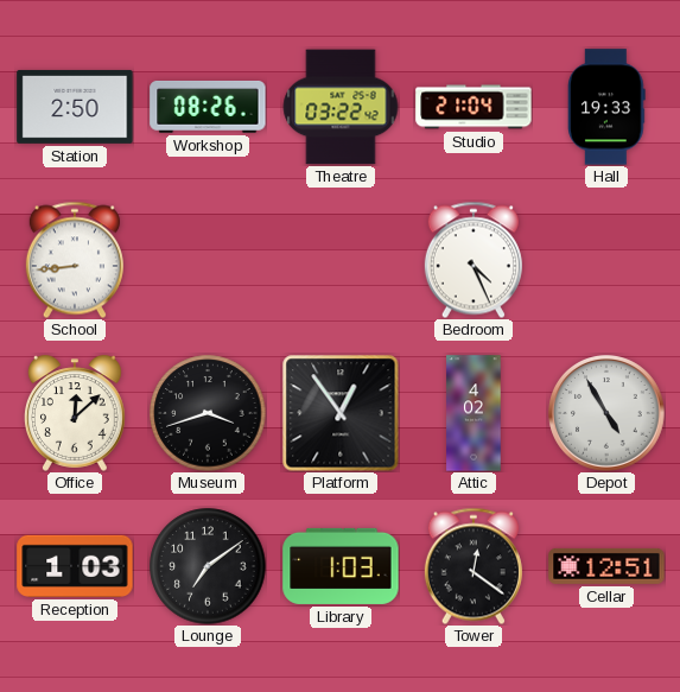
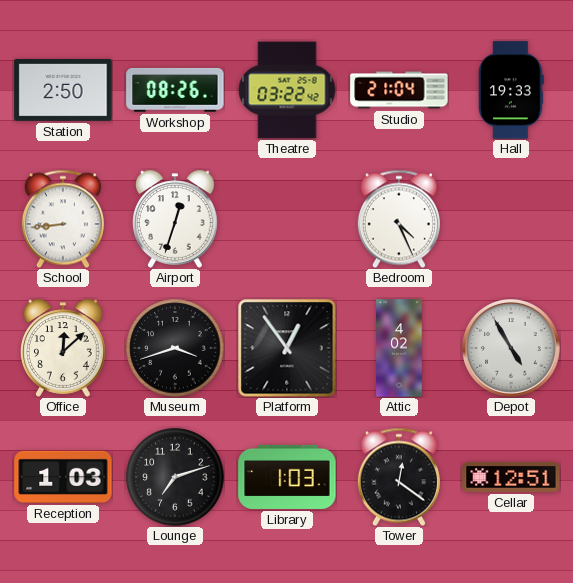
Airport: none -> 12:33
Lounge: 7:09 -> 7:12
